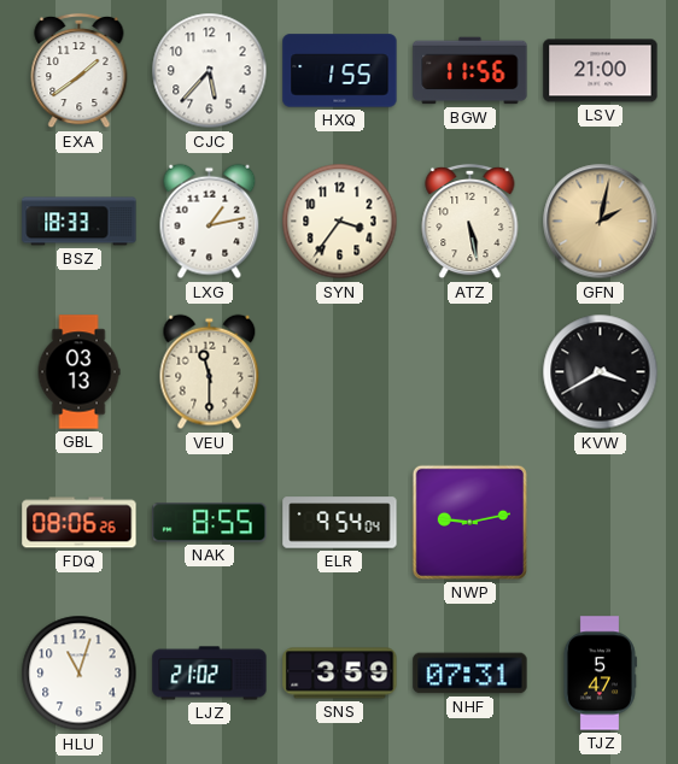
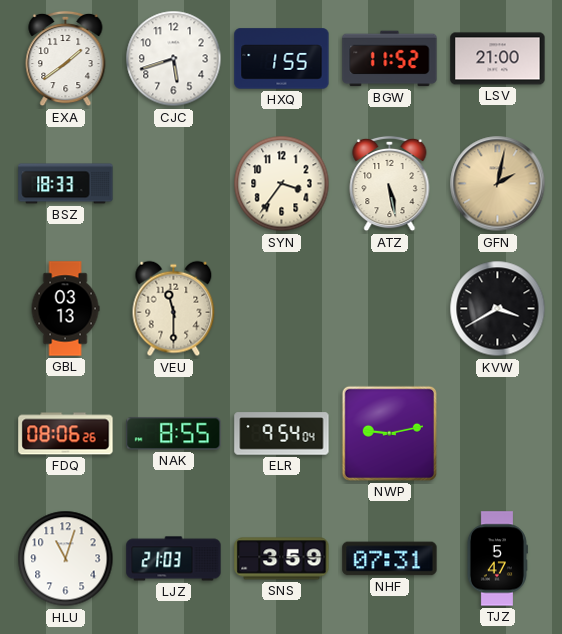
CJC: 5:37 -> 5:42
BGW: 11:56 -> 11:52
LXG: 1:13 -> none
LJZ: 21:02 -> 21:03
